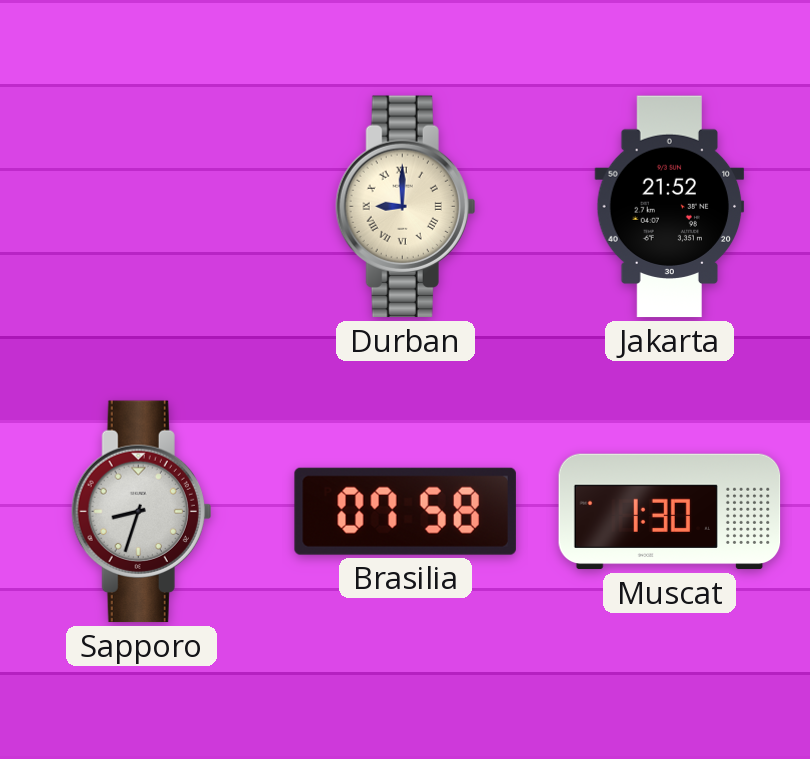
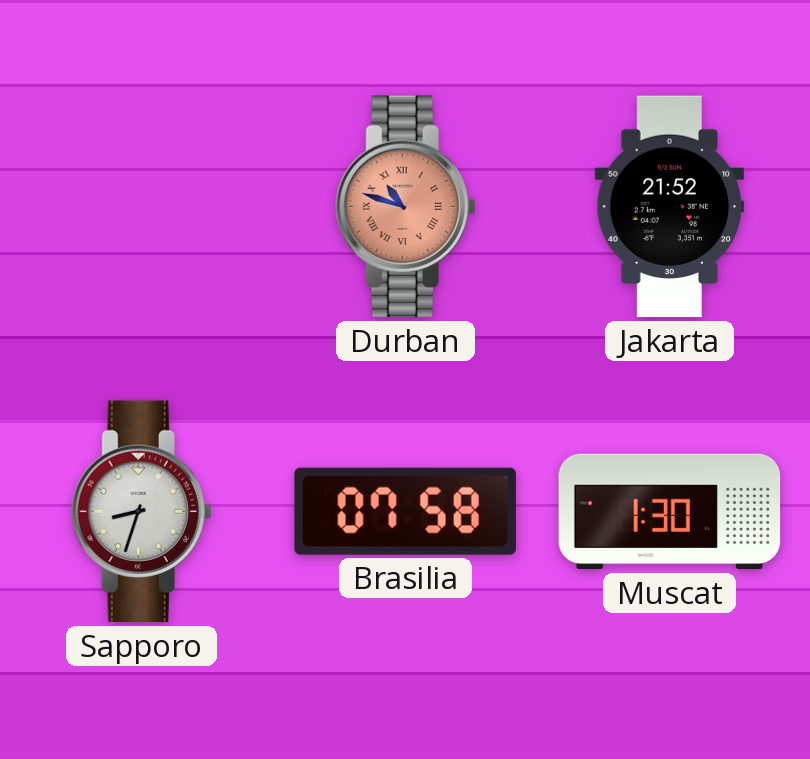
Durban: 9:00 -> 10:48
Durban dial: cream -> salmon
